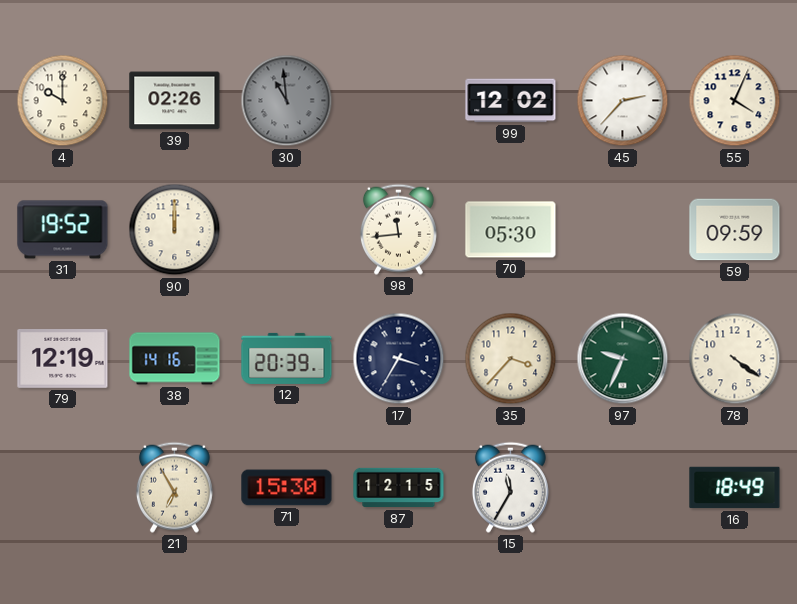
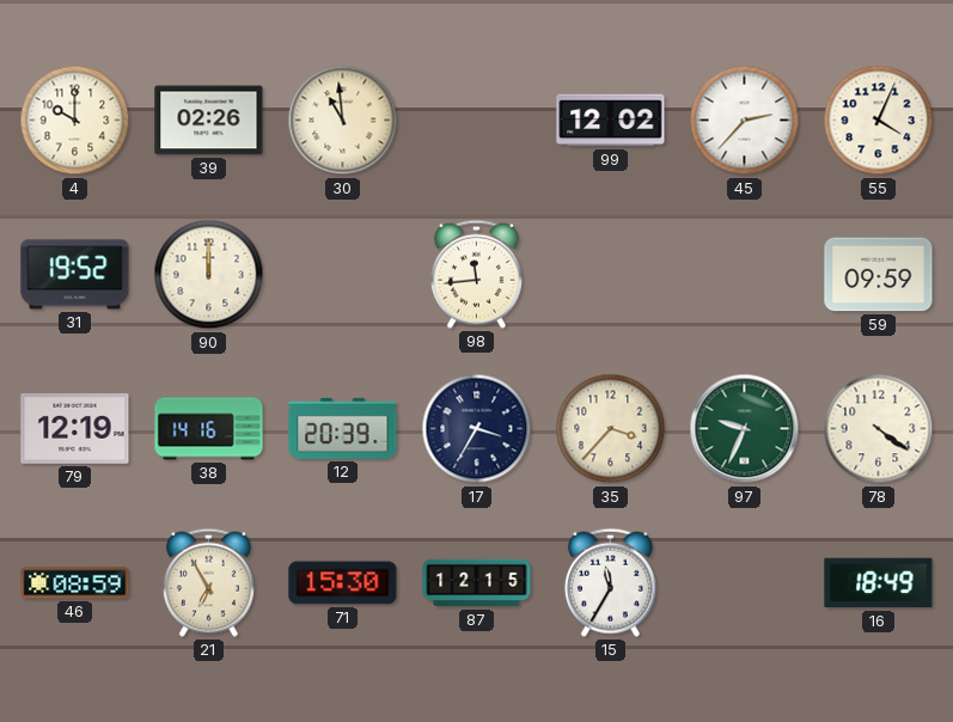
30 dial: grey -> cream
70: 05:30 -> none
46: none -> 08:59
